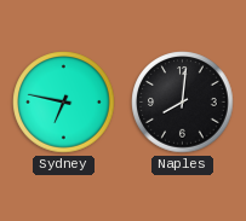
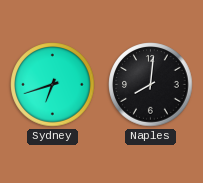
Sydney: 6:47 -> 6:42
